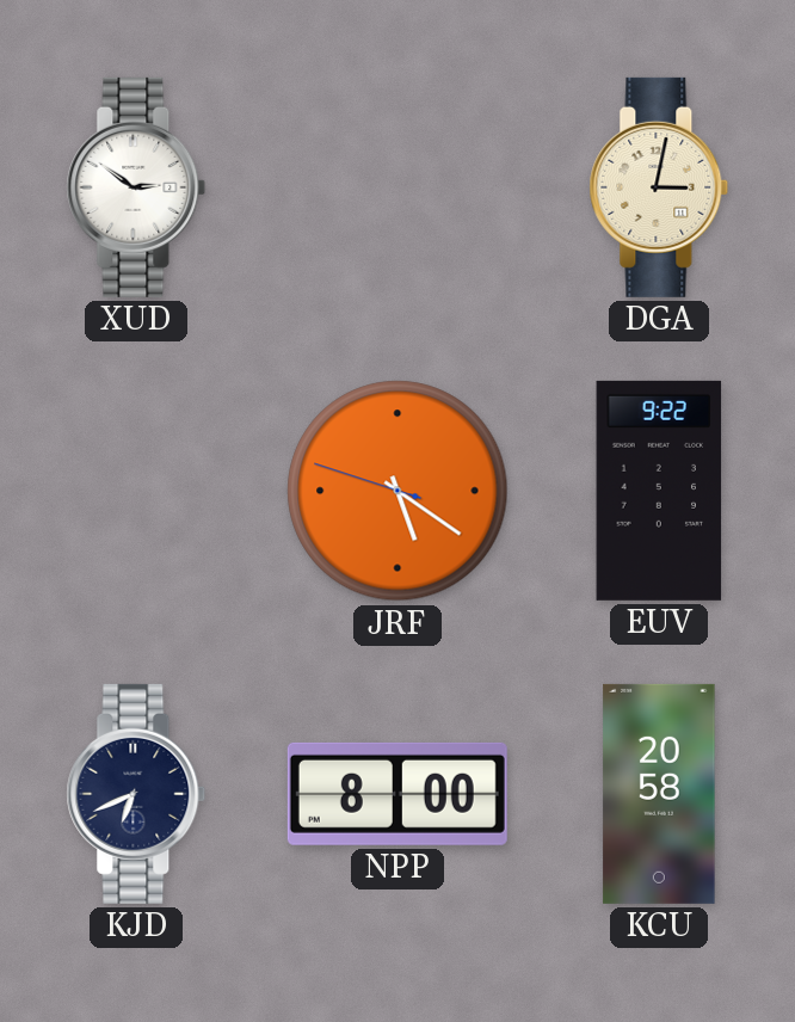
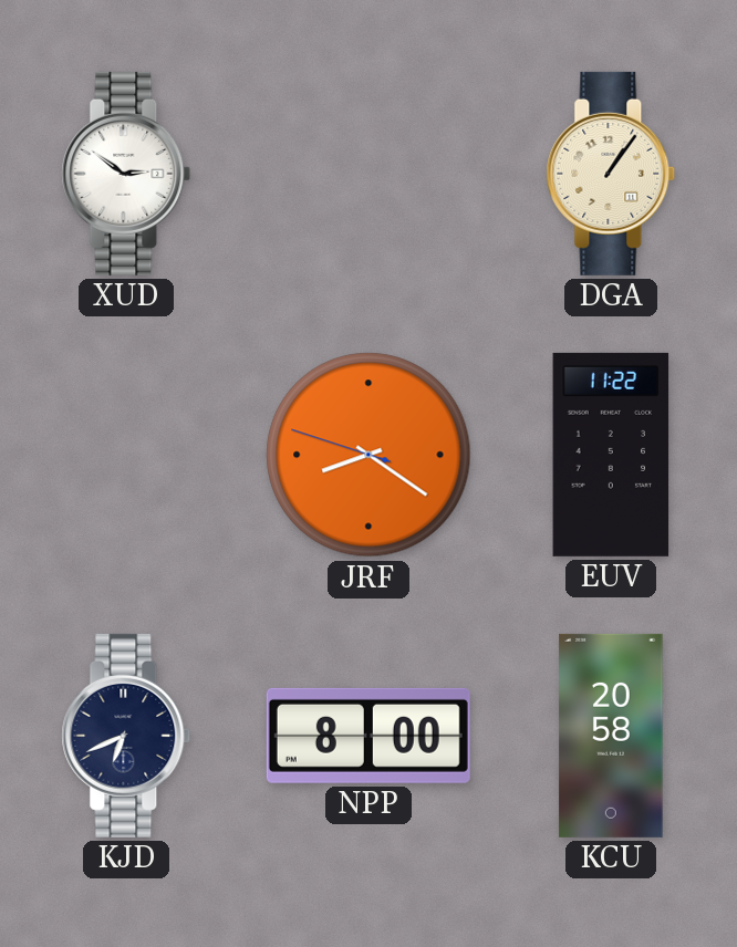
DGA: 3:02 -> 1:06
JRF: 5:20 -> 8:20
EUV: 9:22 -> 11:22
